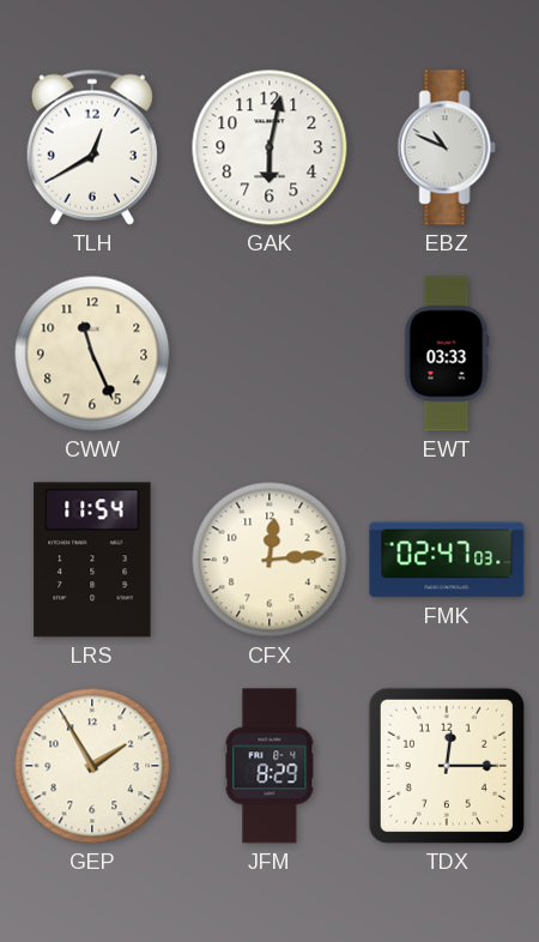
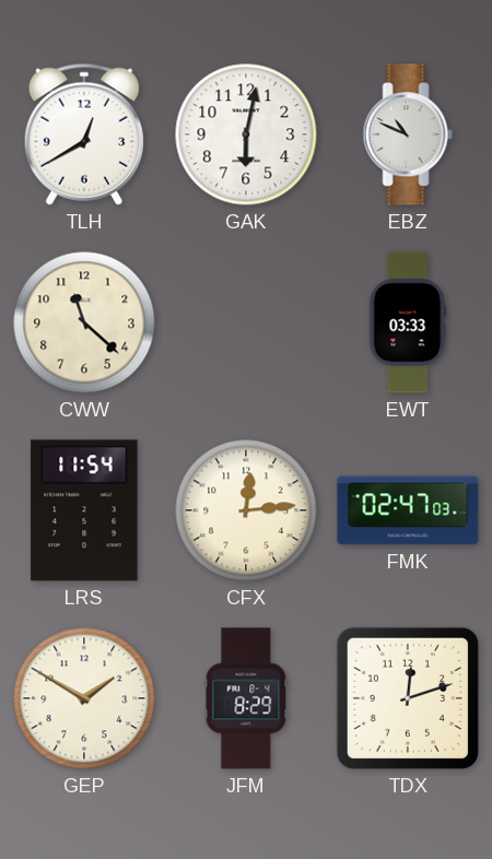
CWW: 11:26 -> 11:22
GEP: 1:55 -> 1:50
TDX: 12:15 -> 12:12
